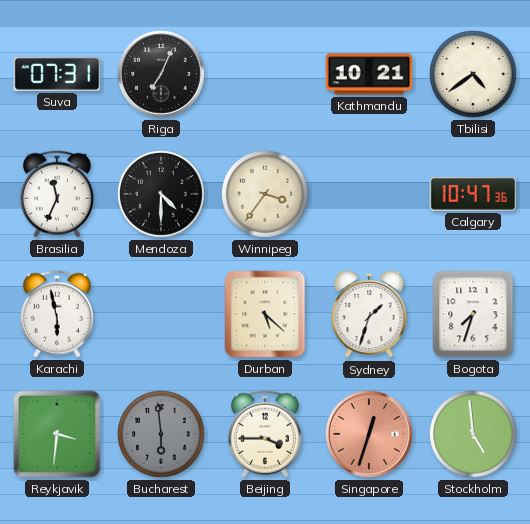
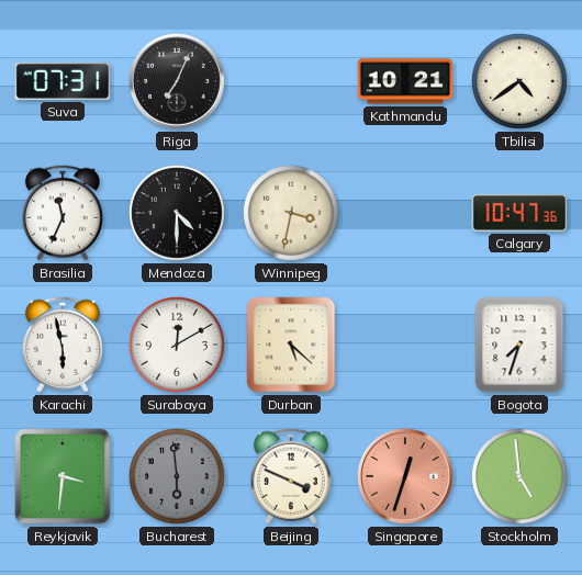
Winnipeg: 3:36 -> 3:32
Surabaya: none -> 12:10
Sydney: 1:33 -> none
Beijing: 3:45 -> 3:49
